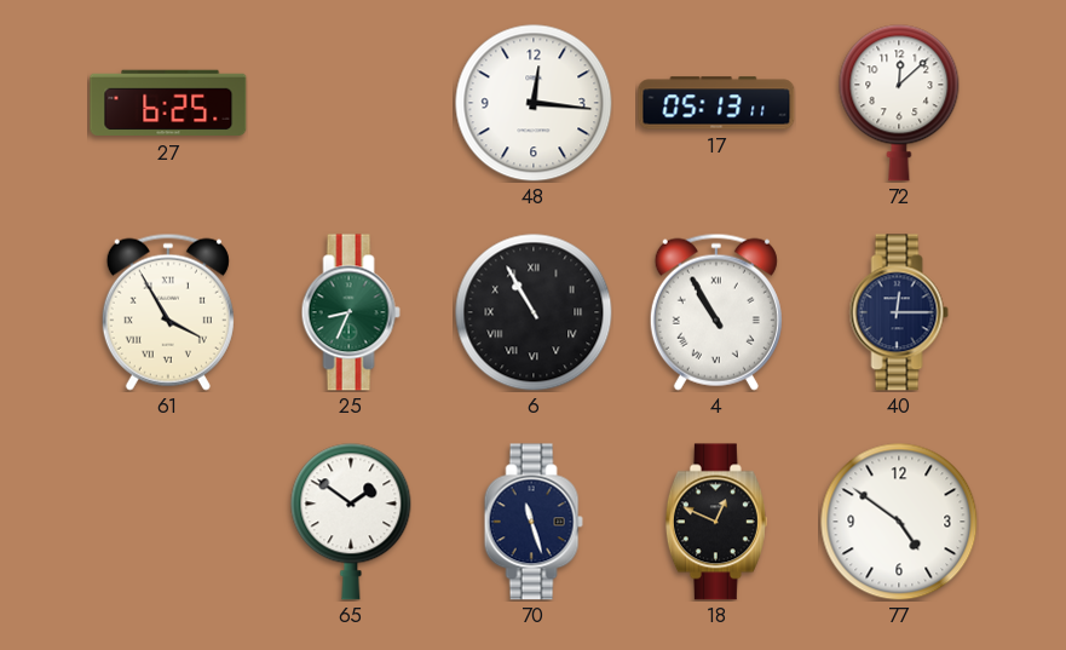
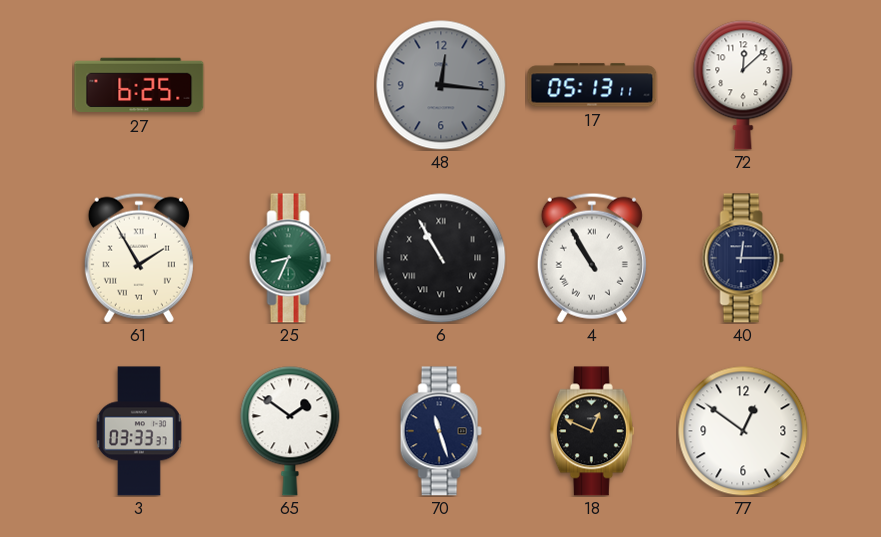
48 dial: white -> grey
61: 3:55 -> 1:55
3: none -> 03:33
77: 4:51 -> 12:51
